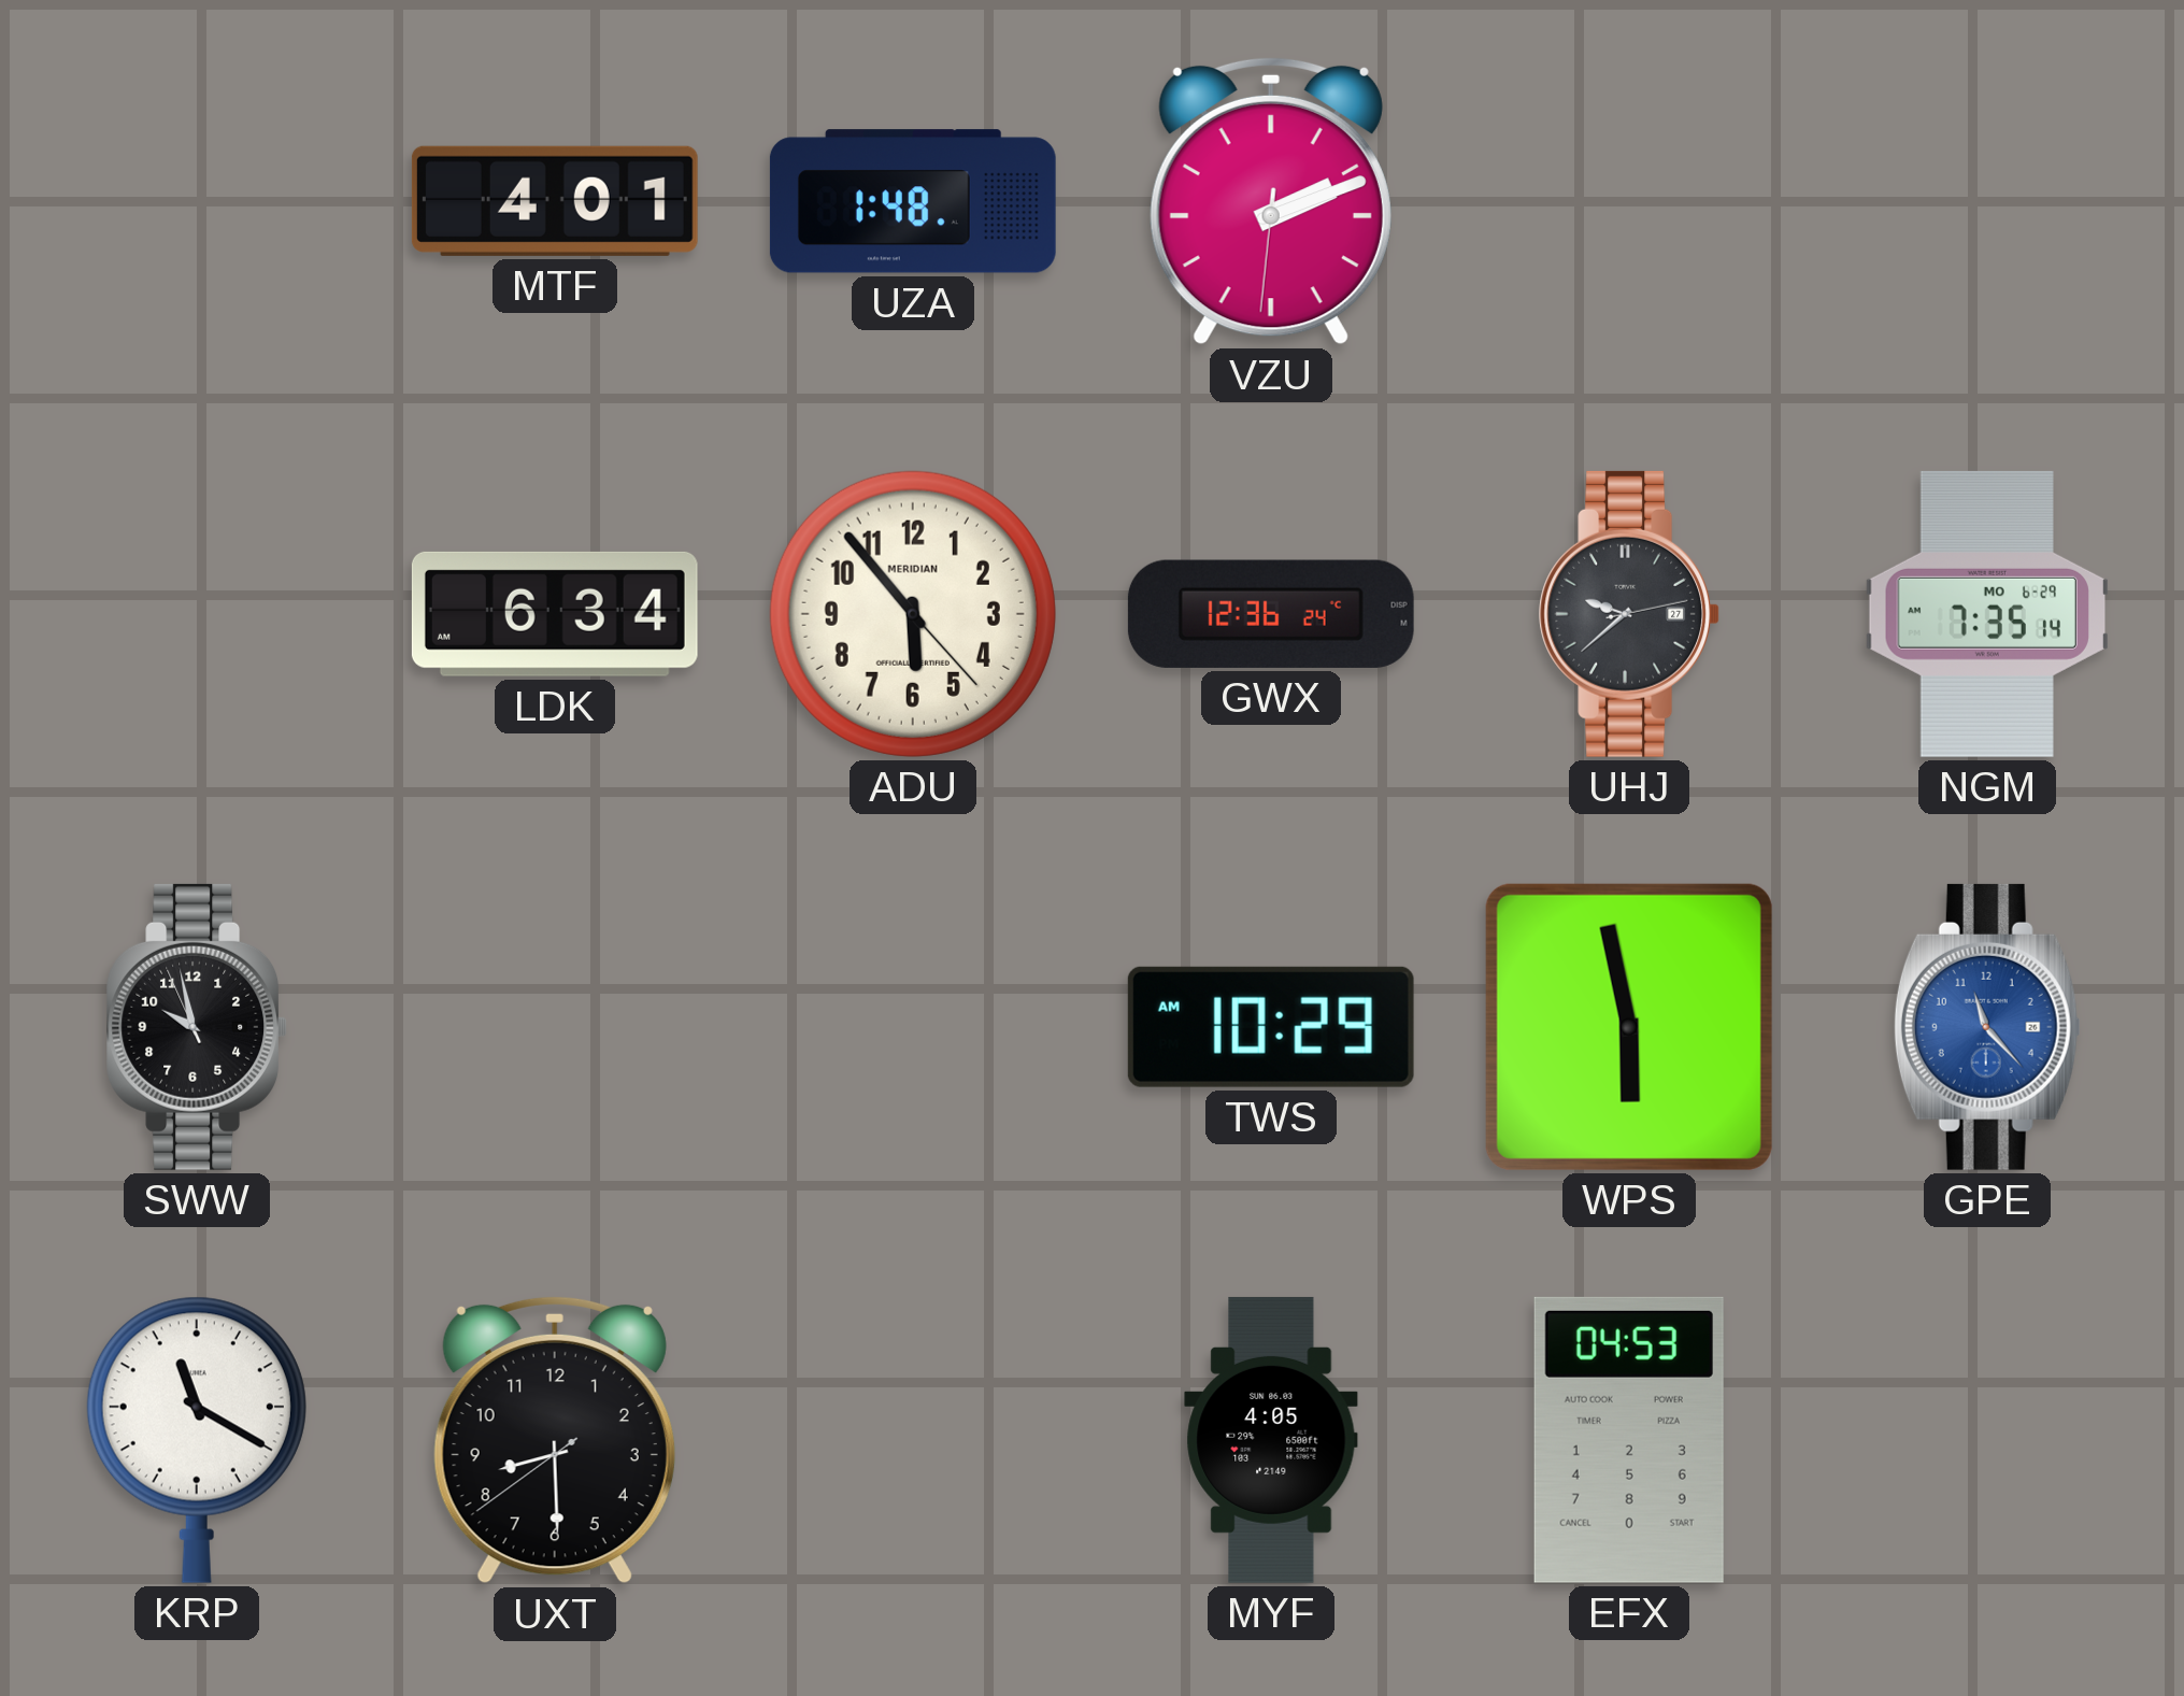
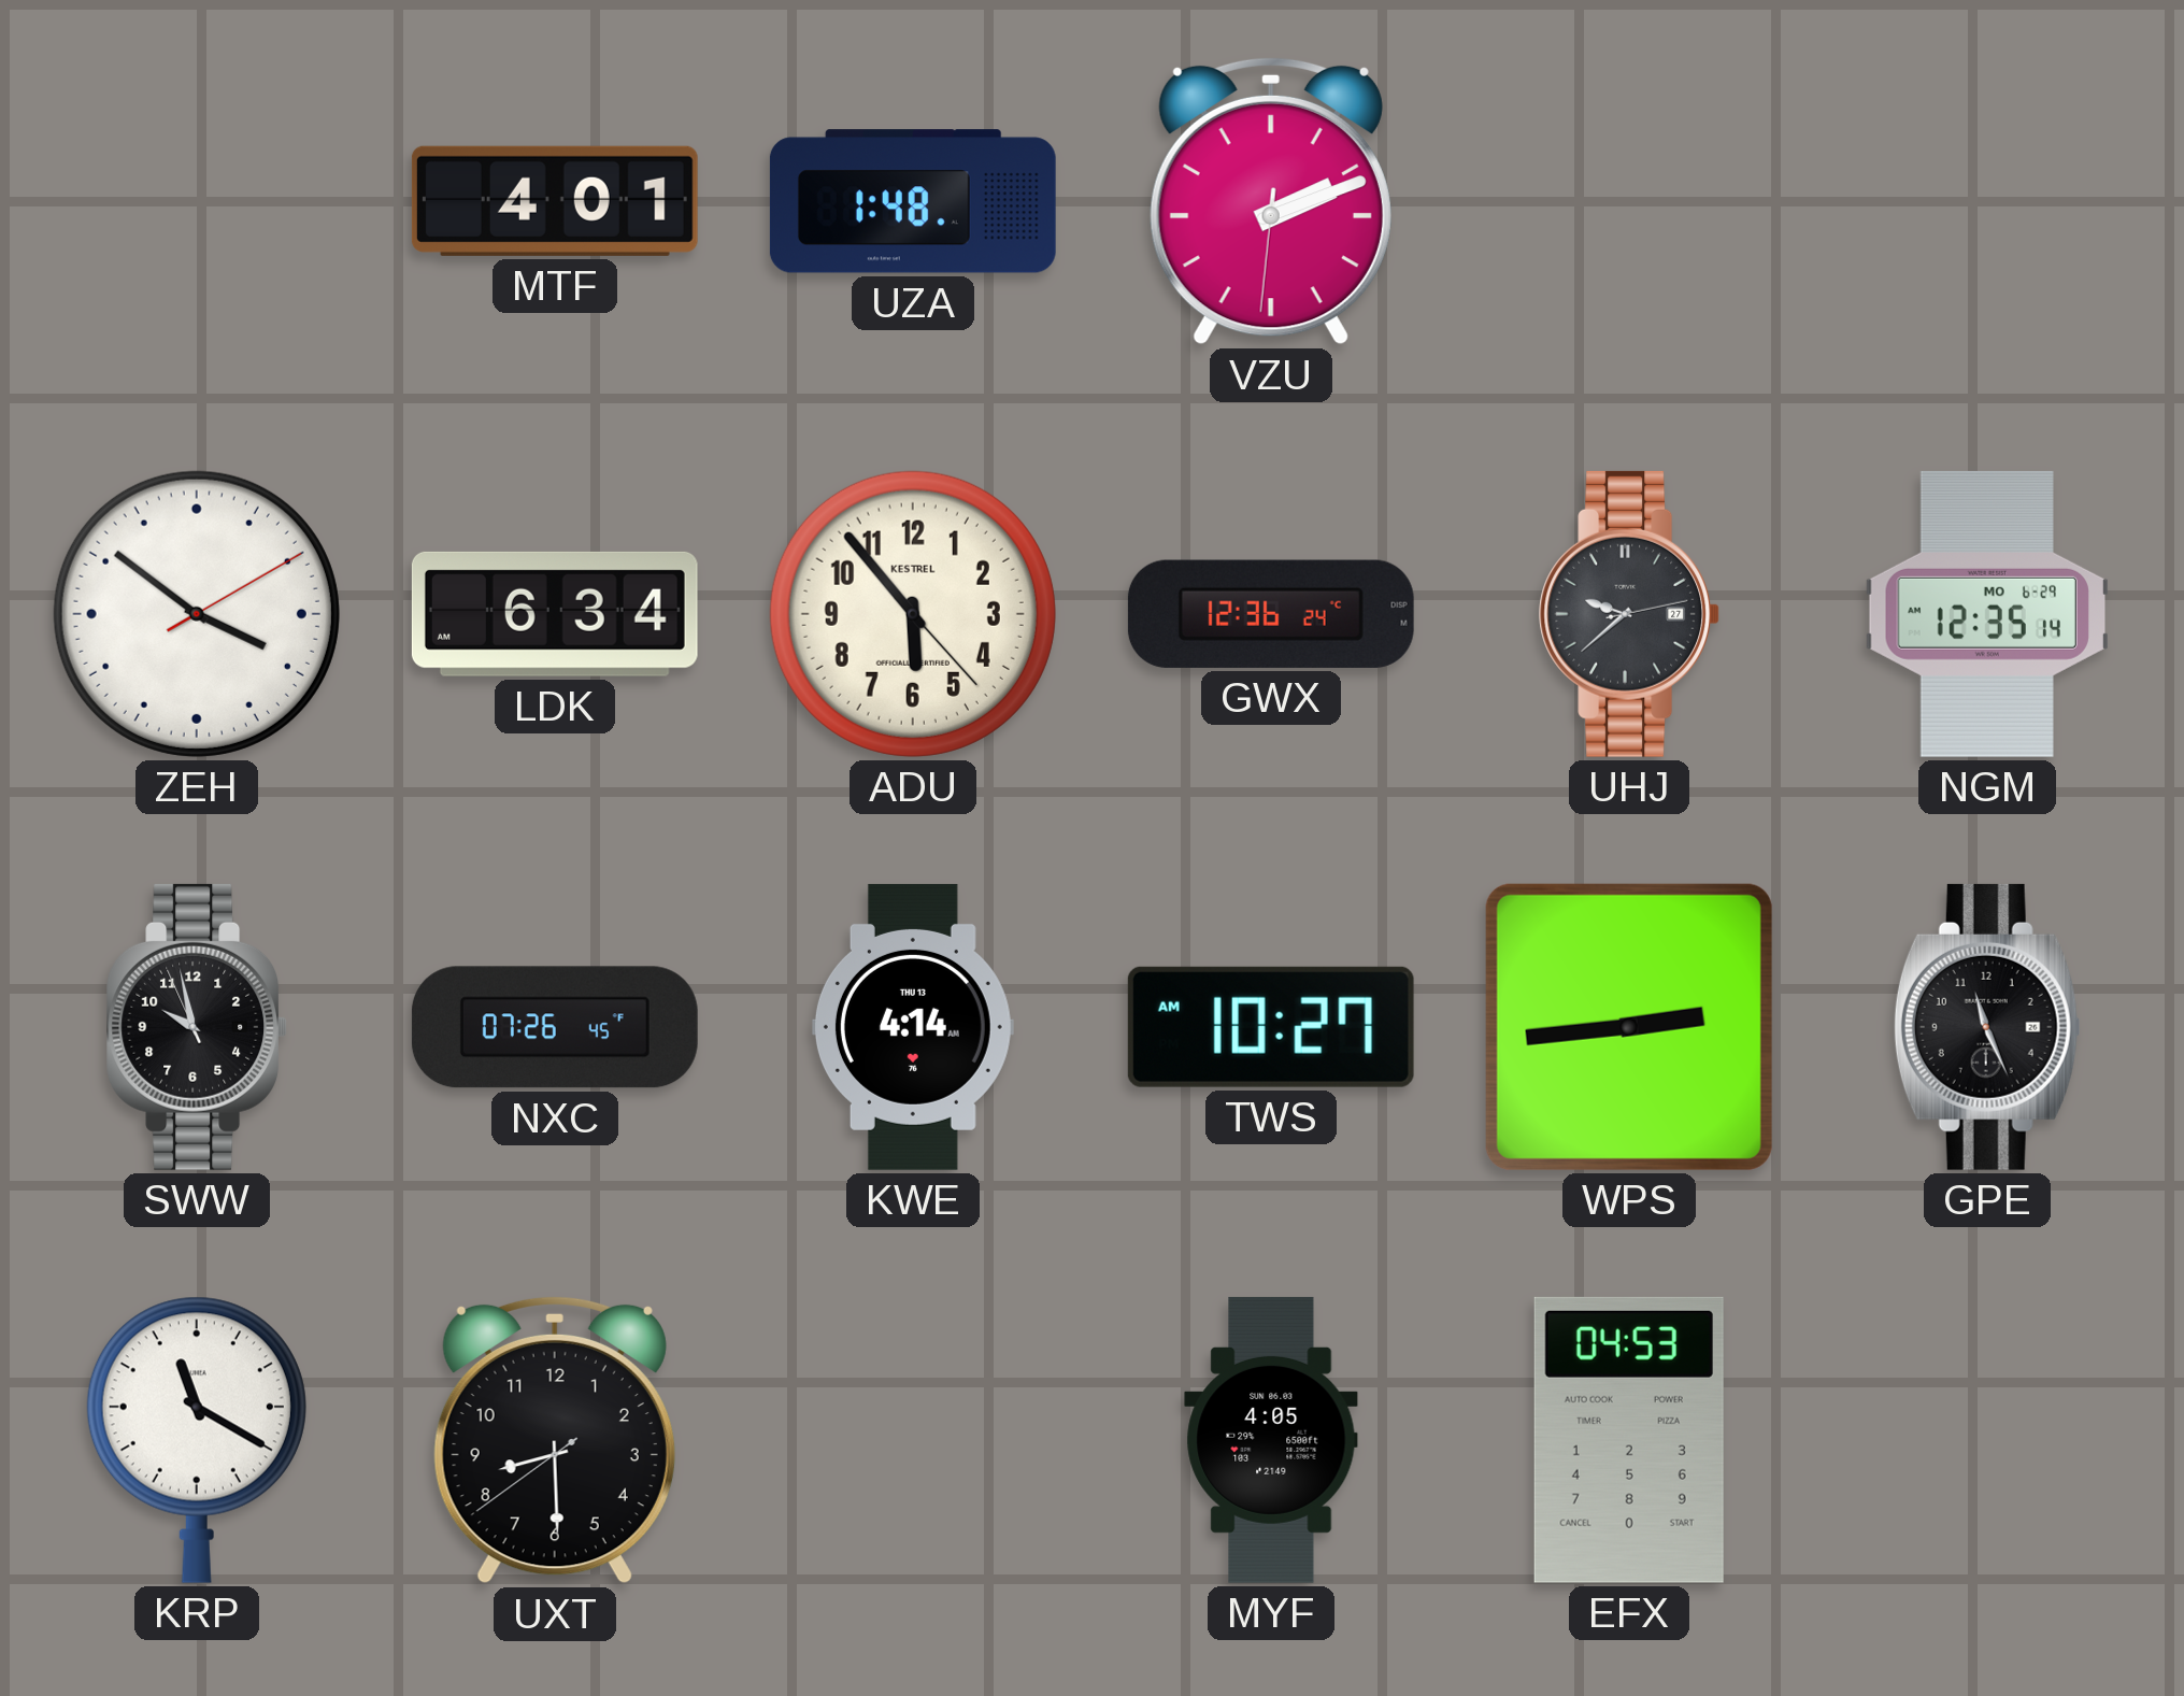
ZEH: none -> 3:51
ADU brand: MERIDIAN -> KESTREL
NGM: 7:35 -> 12:35
NXC: none -> 07:26
KWE: none -> 4:14
TWS: 10:29 -> 10:27
WPS: 5:58 -> 2:44
GPE: 11:23 -> 11:26
GPE dial: blue -> black
